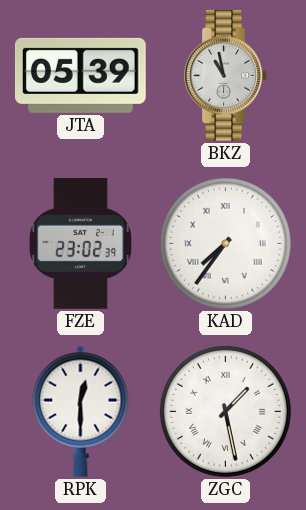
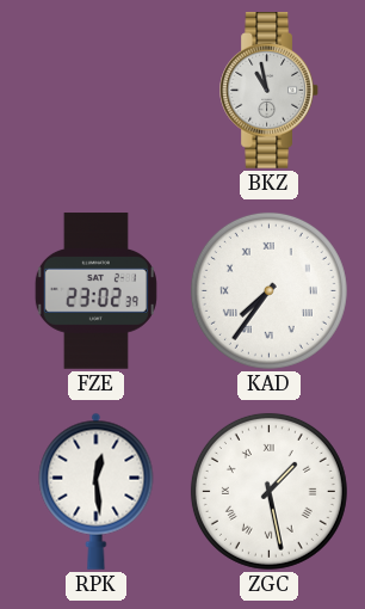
JTA: 05:39 -> none
RPK: 12:30 -> 12:29
